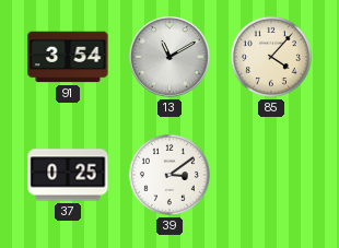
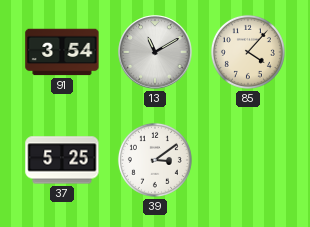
37: 0:25 -> 5:25
